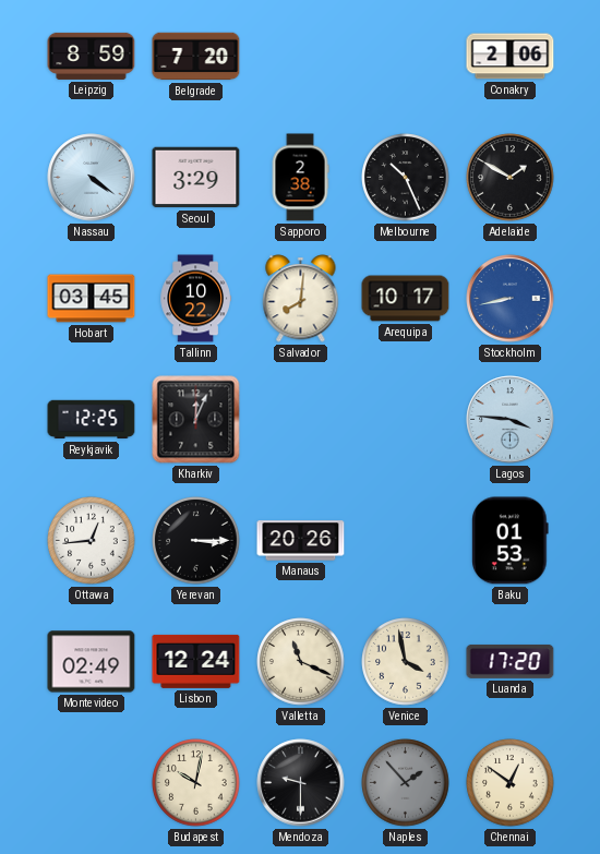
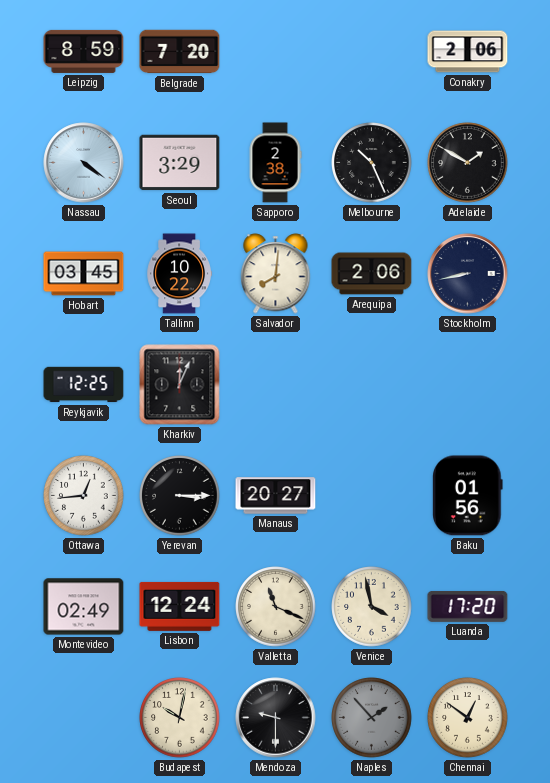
Arequipa: 10:17 -> 2:06
Stockholm dial: blue -> navy
Lagos: 3:46 -> none
Manaus: 20:26 -> 20:27
Baku: 01:53 -> 01:56
